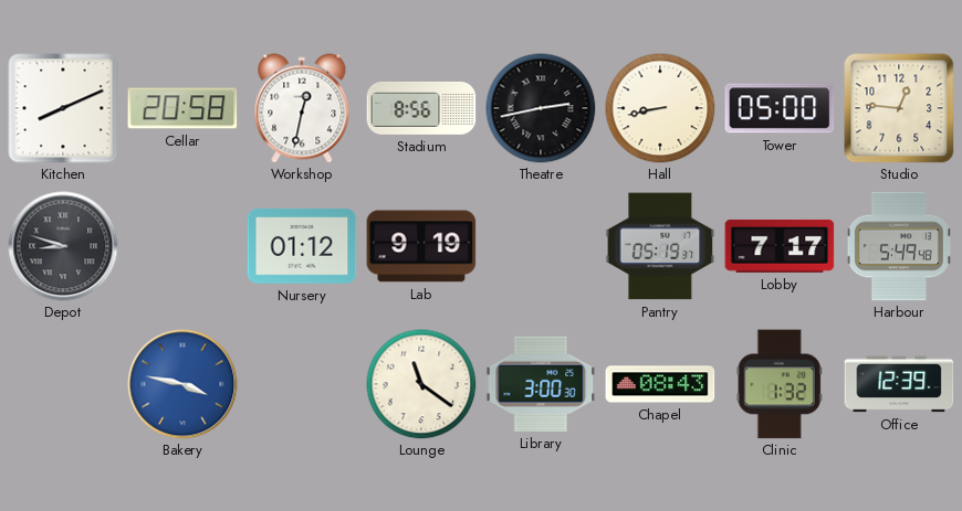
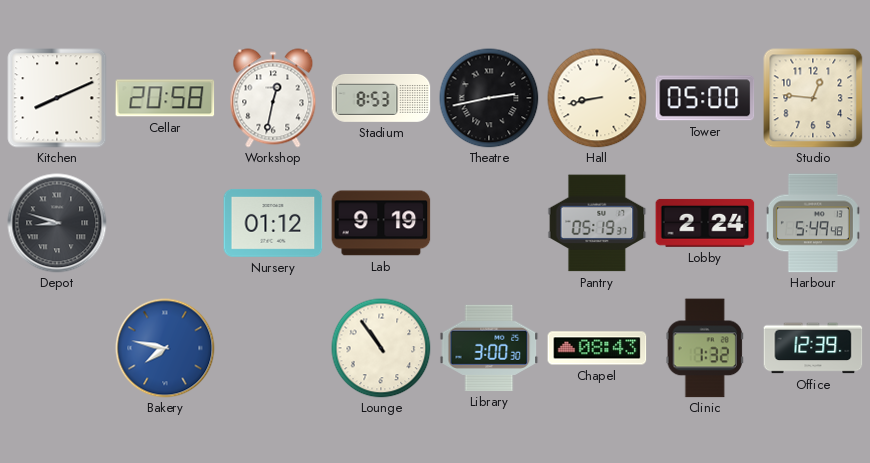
Stadium: 8:56 -> 8:53
Lobby: 7:17 -> 2:24
Bakery: 3:47 -> 7:47
Lounge: 11:21 -> 10:54
